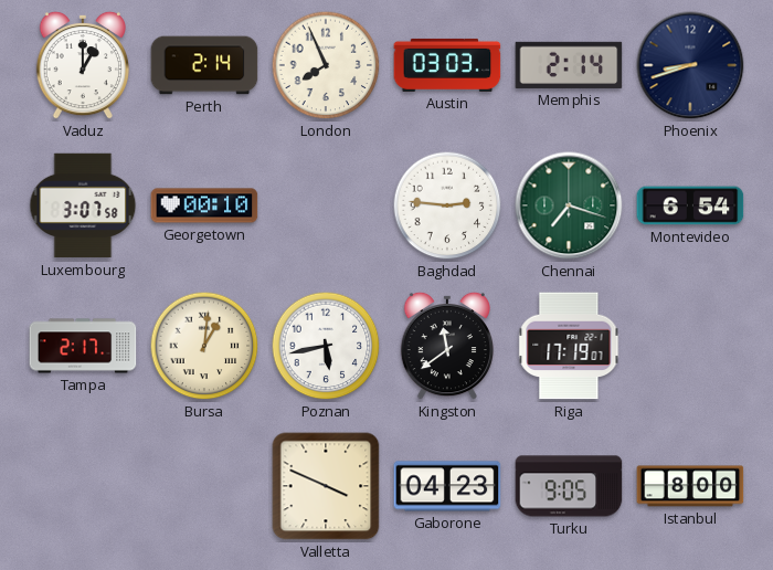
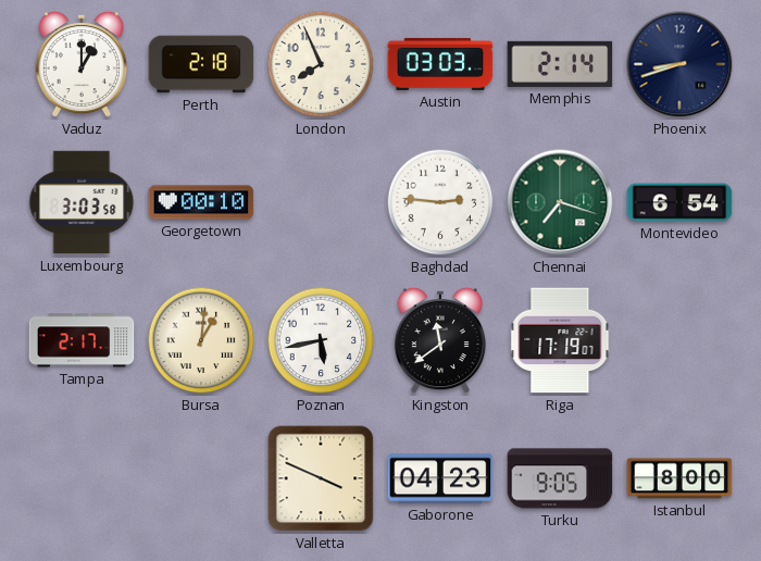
Perth: 2:14 -> 2:18
Luxembourg: 3:07 -> 3:03
